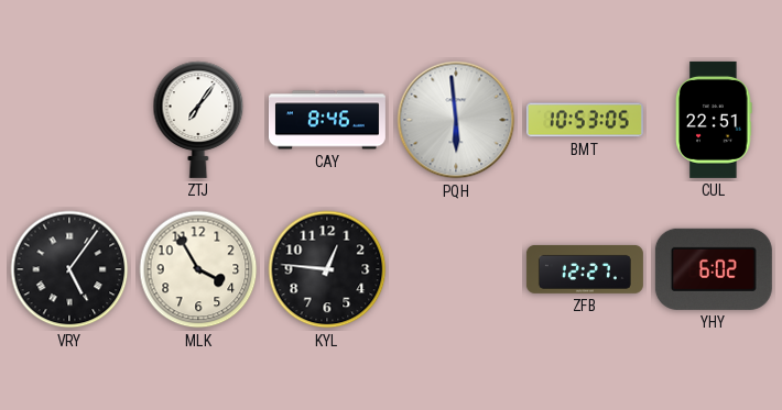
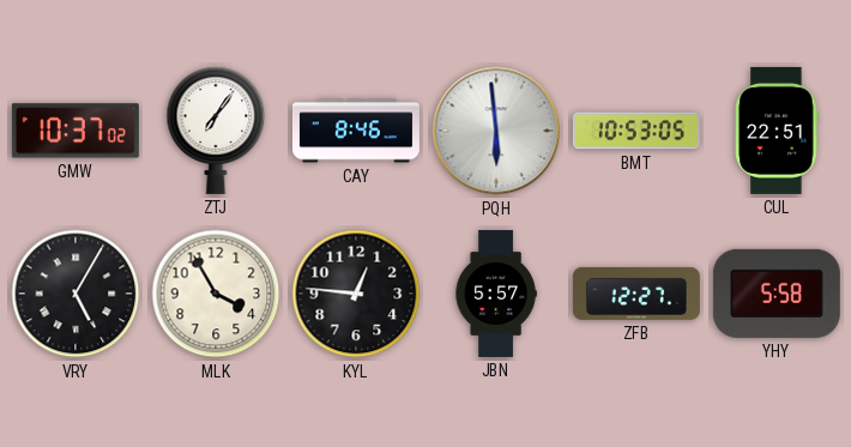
GMW: none -> 10:37
VRY: 5:06 -> 5:05
JBN: none -> 5:57
YHY: 6:02 -> 5:58
